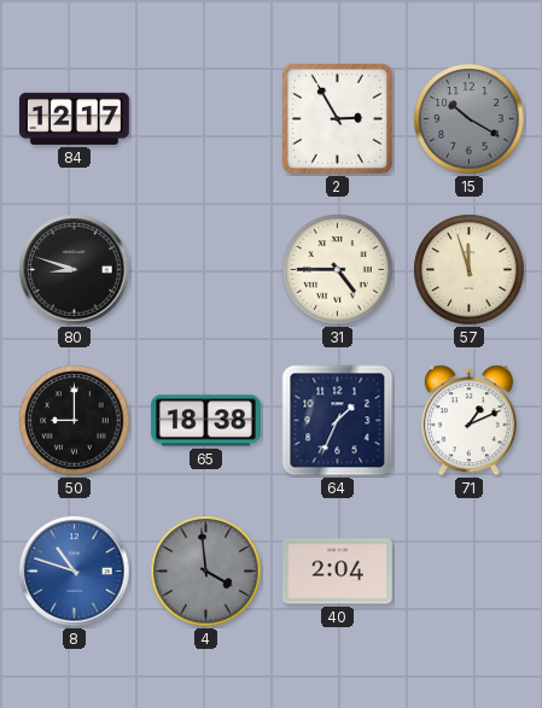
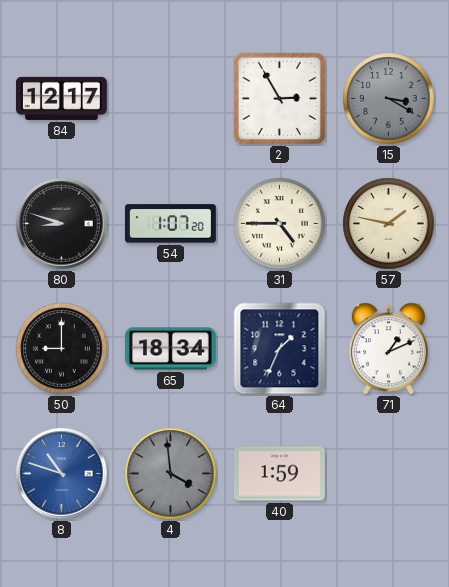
15: 10:20 -> 3:20
54: none -> 1:07
57: 11:57 -> 1:47
65: 18:38 -> 18:34
40: 2:04 -> 1:59
